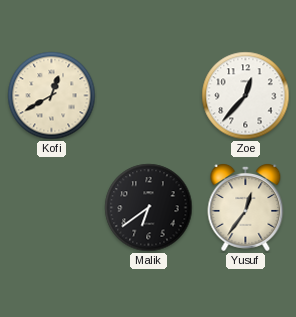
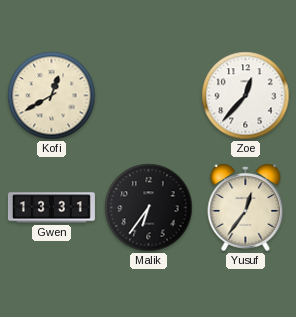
Gwen: none -> 13:31
Malik: 6:39 -> 6:36
